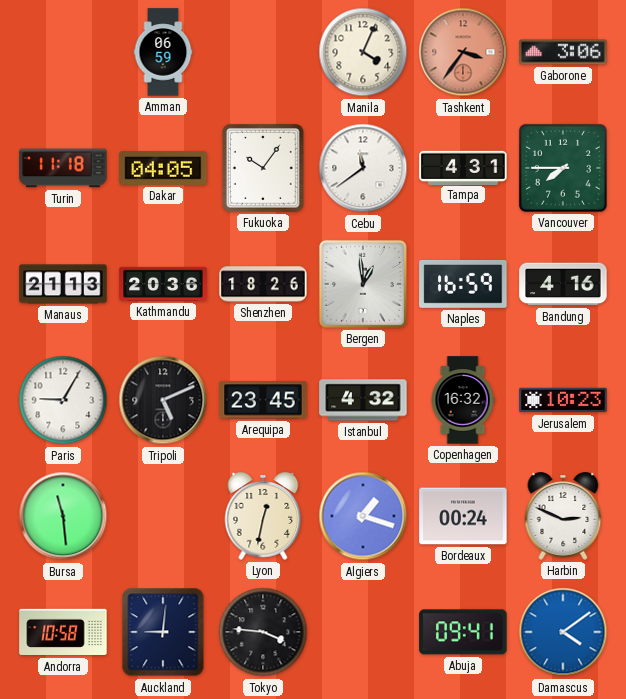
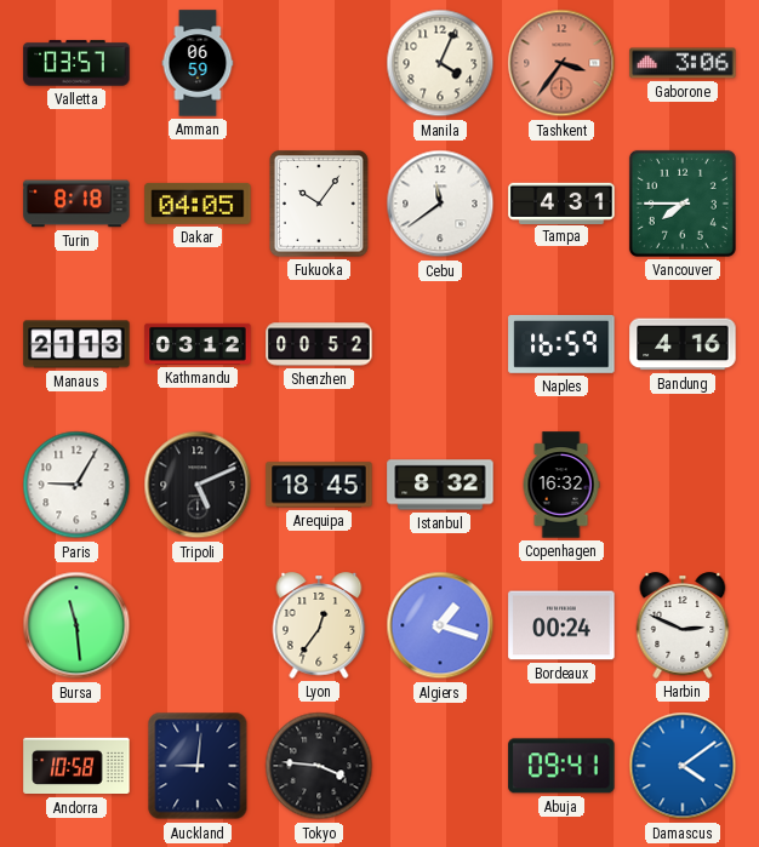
Valletta: none -> 03:57
Turin: 11:18 -> 8:18
Kathmandu: 20:36 -> 03:12
Shenzhen: 18:26 -> 00:52
Bergen: 12:59 -> none
Arequipa: 23:45 -> 18:45
Istanbul: 4:32 -> 8:32
Jerusalem: 10:23 -> none
Lyon: 12:32 -> 12:36
